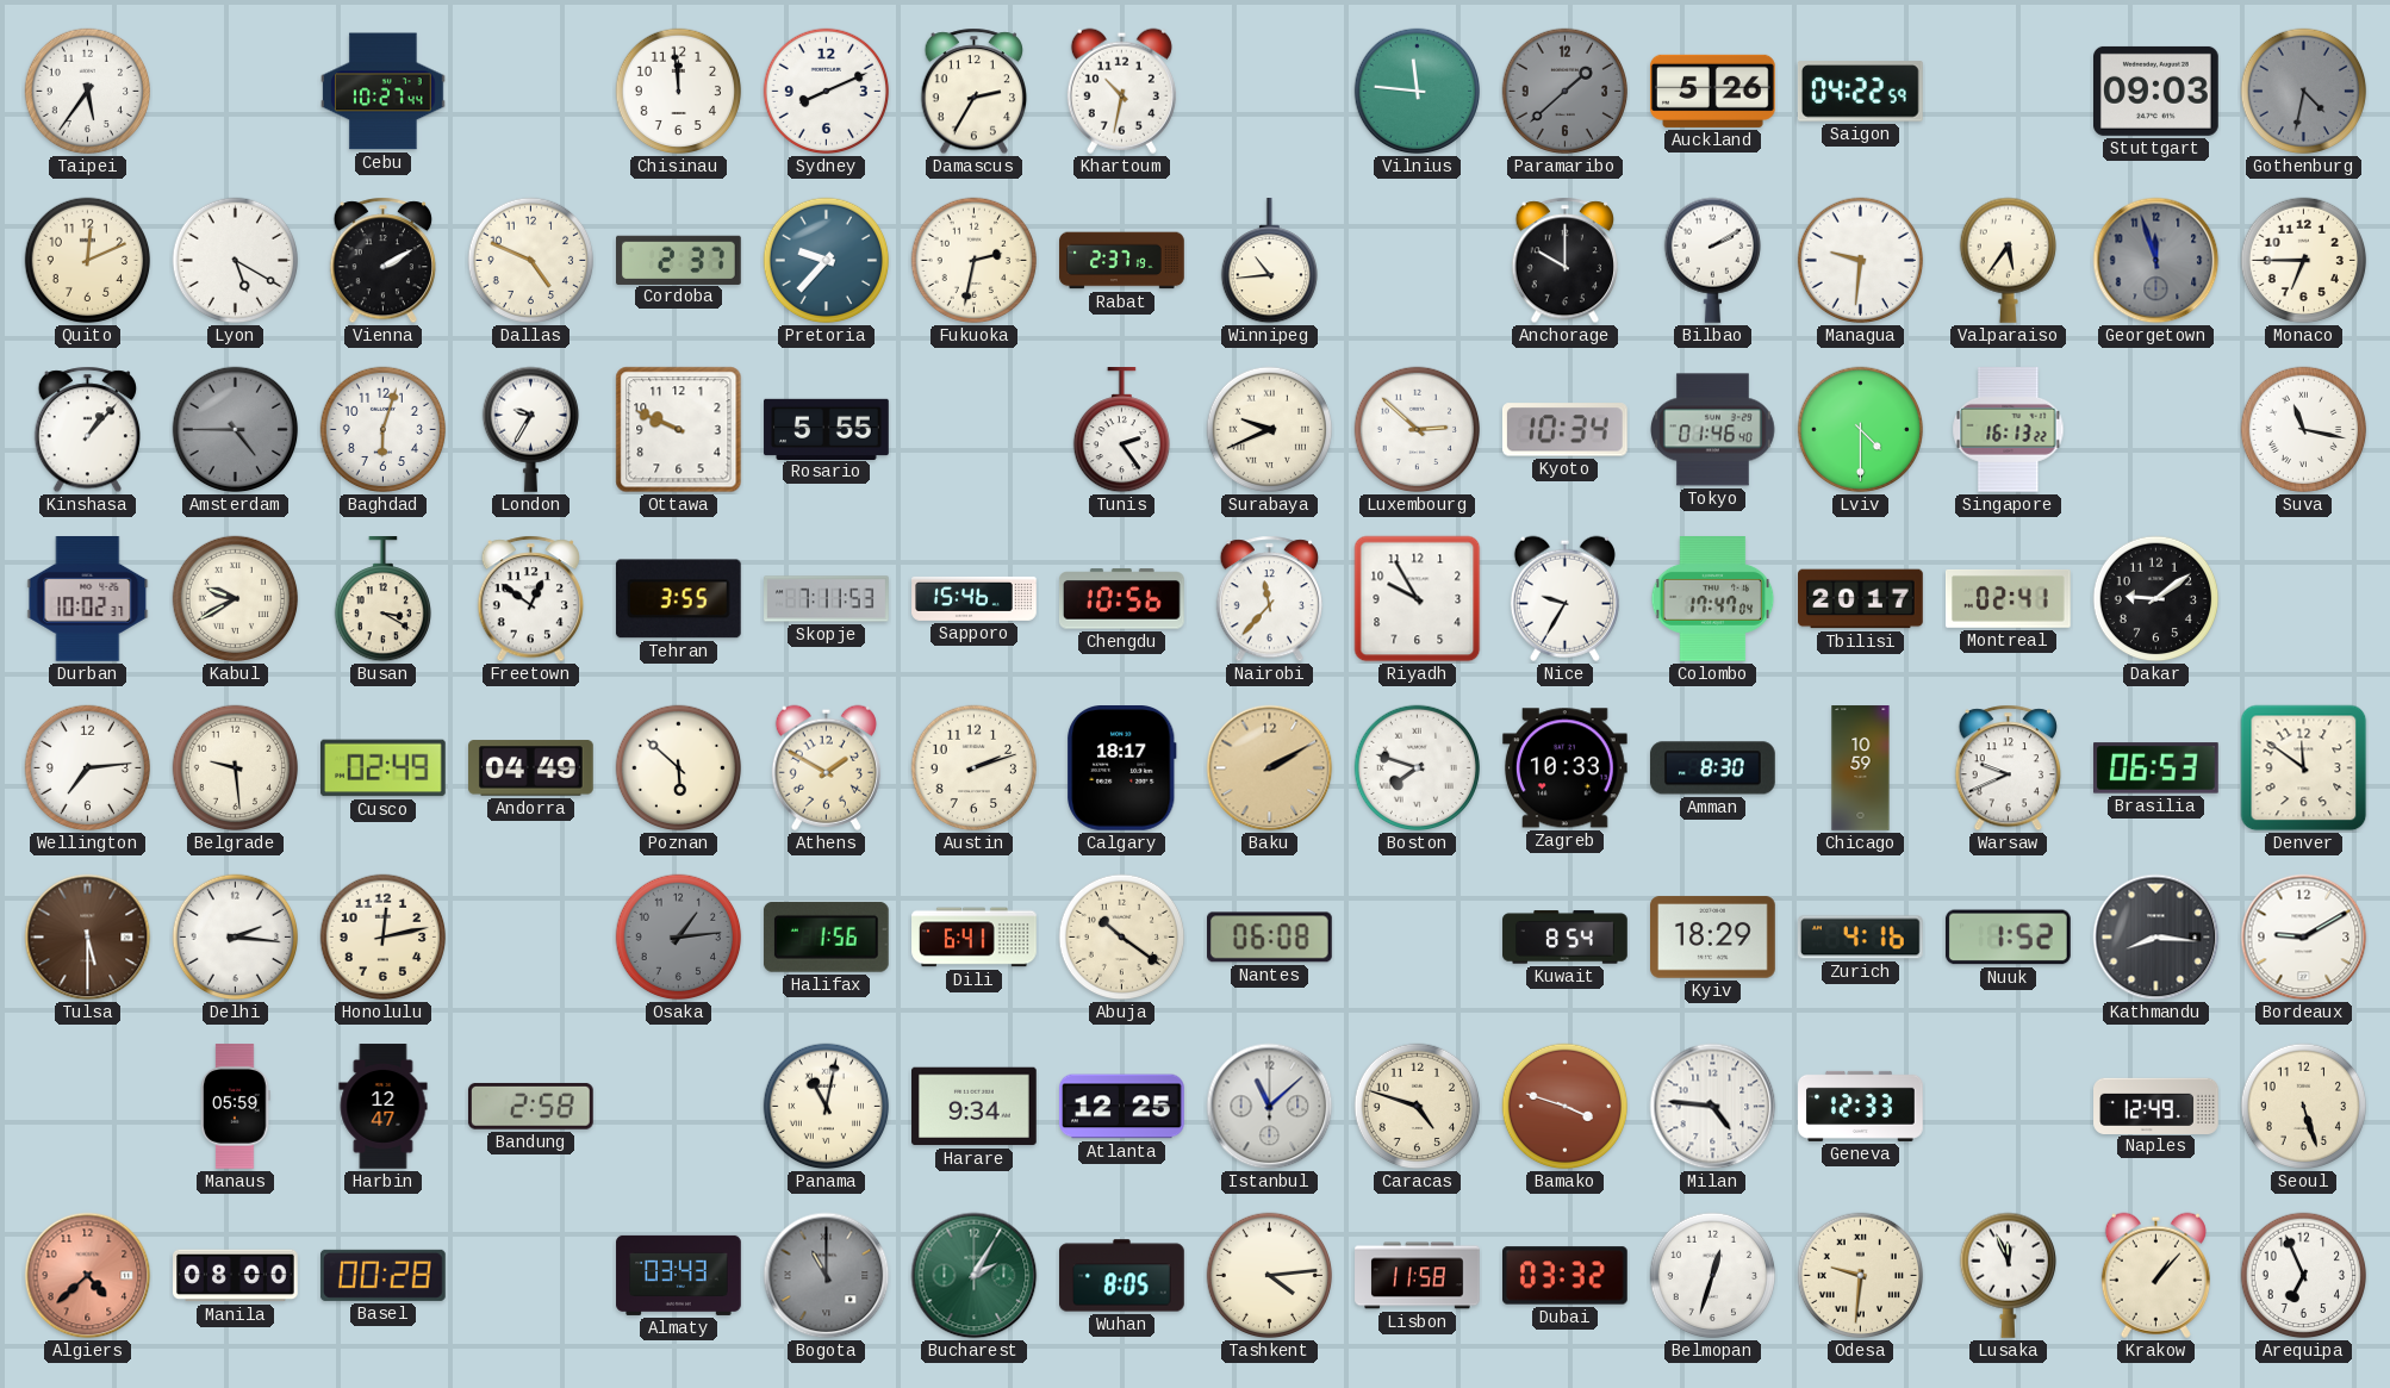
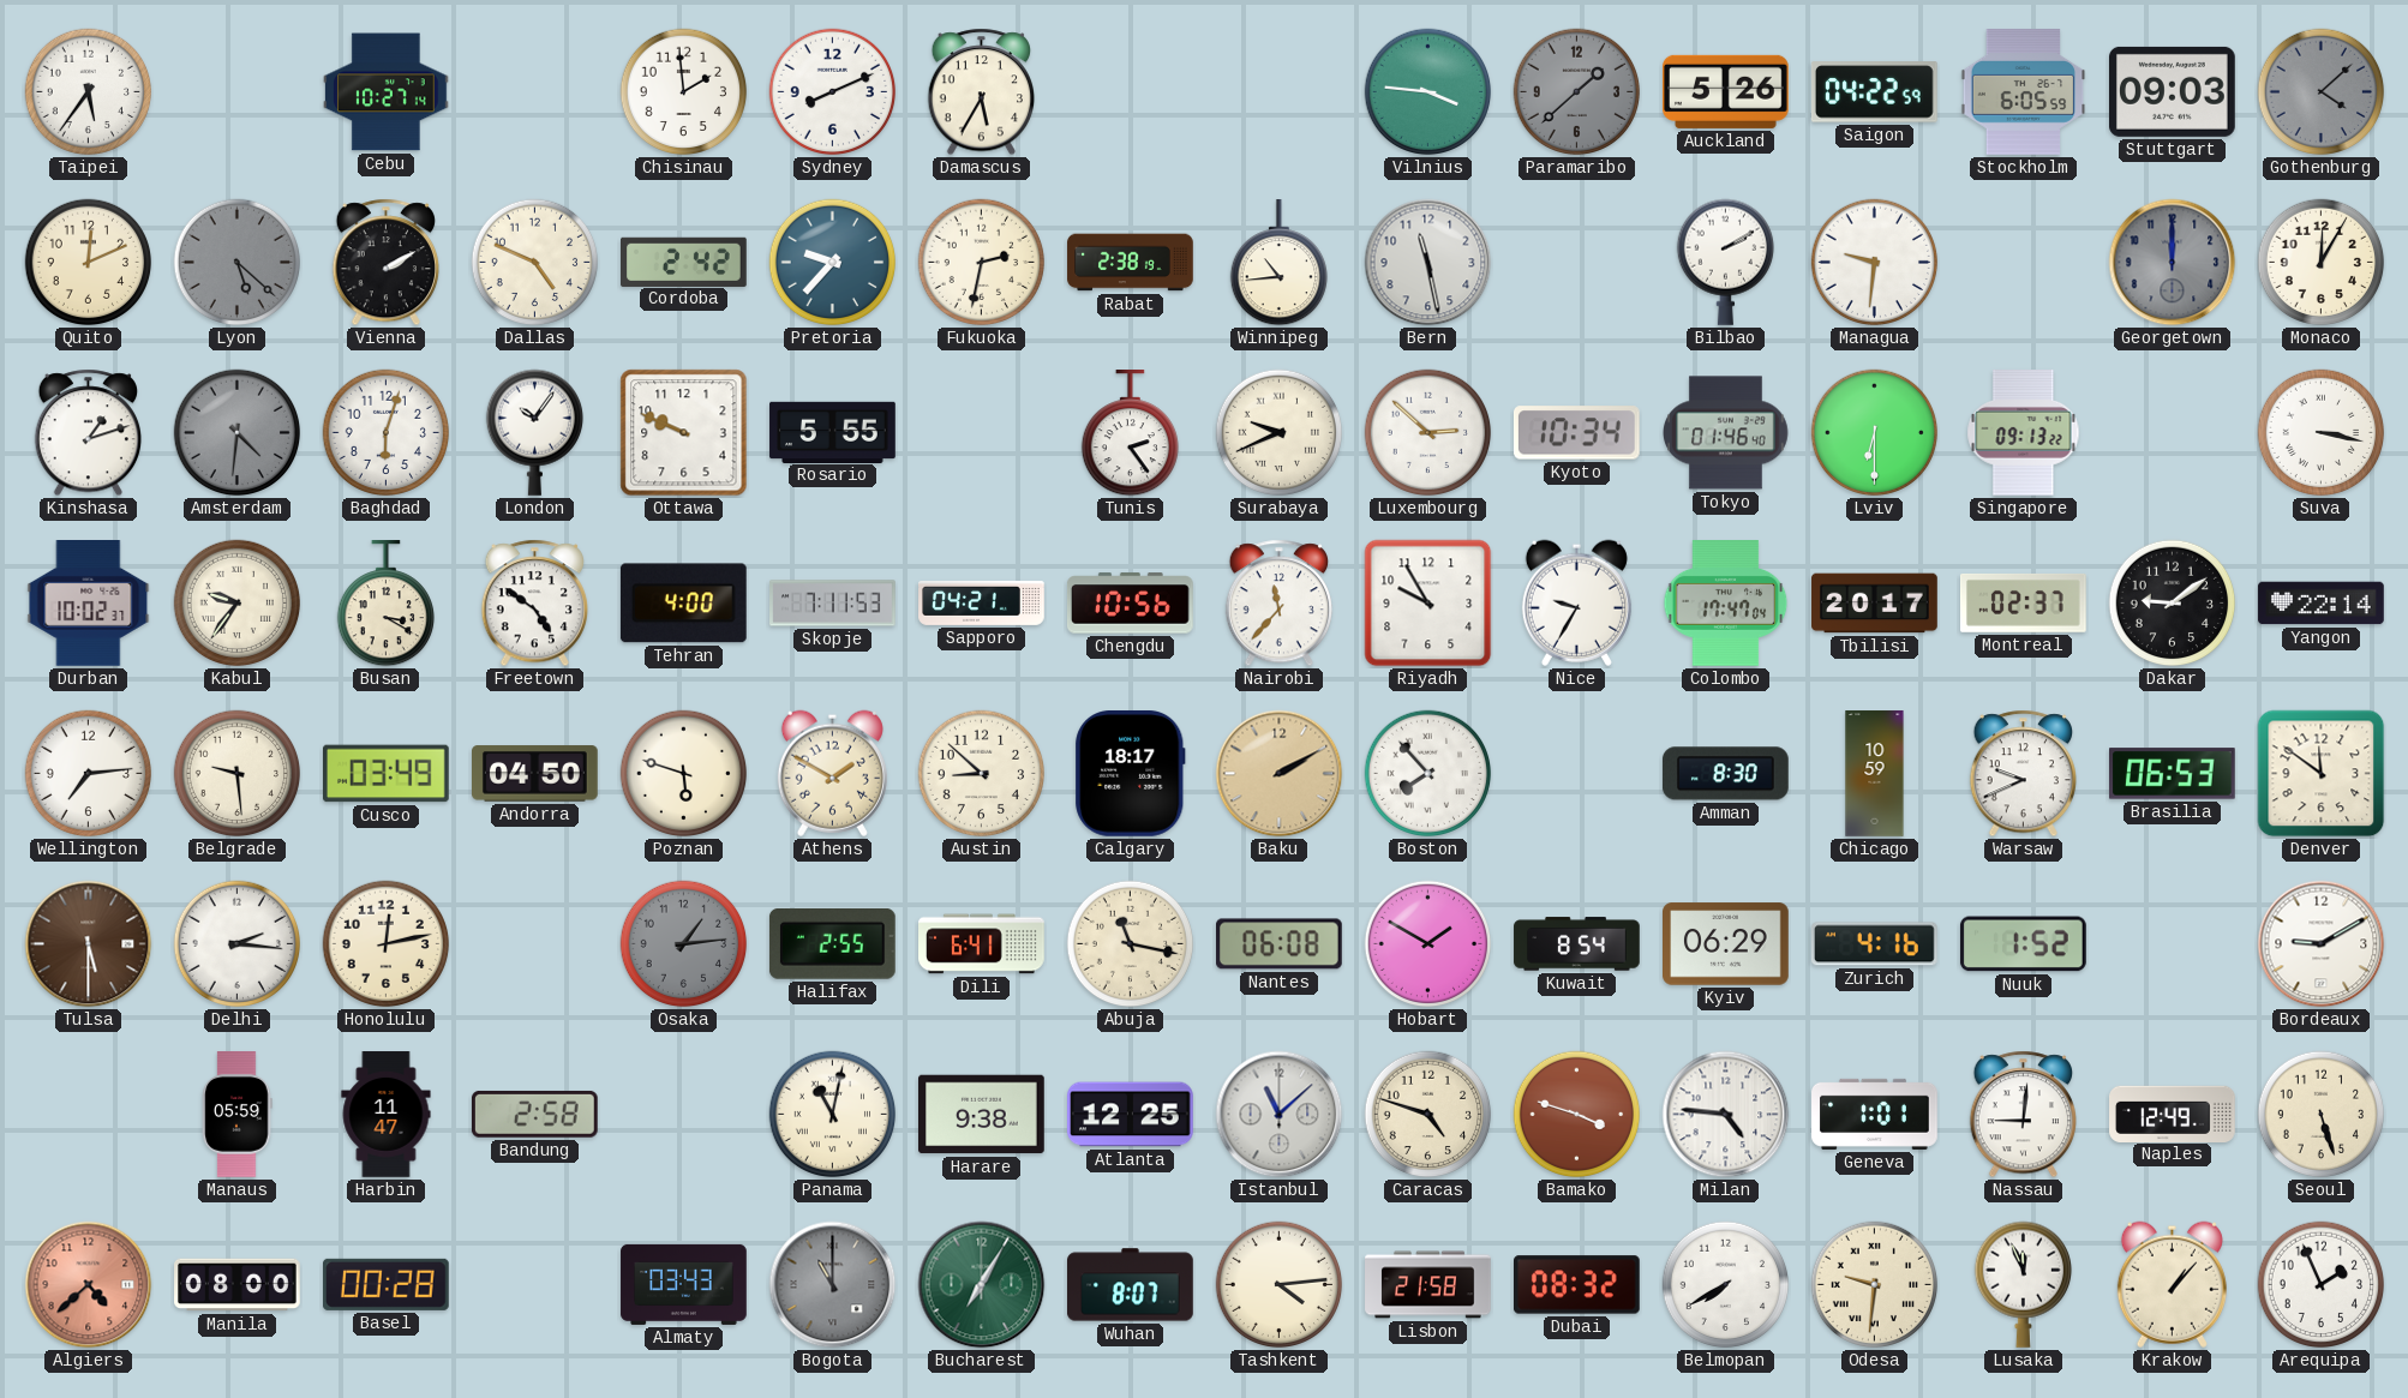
Cebu: 10:27:44 -> 10:27:14
Chisinau: 11:59 -> 1:59
Damascus: 2:35 -> 5:35
Khartoum: 10:32 -> none
Vilnius: 11:46 -> 3:46
Stockholm: none -> 6:05
Gothenburg: 4:32 -> 4:08
Lyon: 5:20 -> 5:22
Lyon dial: white -> grey
Cordoba: 2:37 -> 2:42
Rabat: 2:37 -> 2:38
Bern: none -> 11:28
Anchorage: 10:00 -> none
Valparaiso: 5:36 -> none
Georgetown: 11:57 -> 12:00
Monaco: 6:45 -> 12:05
Kinshasa: 1:07 -> 1:12
Amsterdam: 4:45 -> 4:31
London: 9:35 -> 10:06
Lviv: 4:30 -> 6:30
Singapore: 16:13 -> 09:13
Suva: 11:17 -> 3:17
Kabul: 9:40 -> 9:36
Freetown: 12:51 -> 4:51
Tehran: 3:55 -> 4:00
Sapporo: 15:46 -> 04:21
Montreal: 02:41 -> 02:37
Yangon: none -> 22:14
Cusco: 02:49 -> 03:49
Andorra: 04:49 -> 04:50
Poznan: 5:52 -> 5:48
Austin: 2:12 -> 8:52
Boston: 7:48 -> 7:53
Zagreb: 10:33 -> none
Halifax: 1:56 -> 2:55
Abuja: 10:21 -> 11:17
Hobart: none -> 1:50
Kyiv: 18:29 -> 06:29
Kathmandu: 8:16 -> none
Harbin: 12:47 -> 11:47
Harare: 9:34 -> 9:38
Geneva: 12:33 -> 1:01
Nassau: none -> 9:01
Bucharest: 2:05 -> 7:05
Wuhan: 8:05 -> 8:07
Lisbon: 11:58 -> 21:58
Dubai: 03:32 -> 08:32
Belmopan: 12:33 -> 7:40
Arequipa: 6:56 -> 1:56
